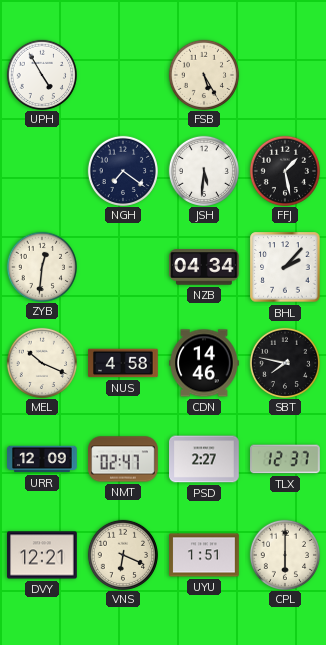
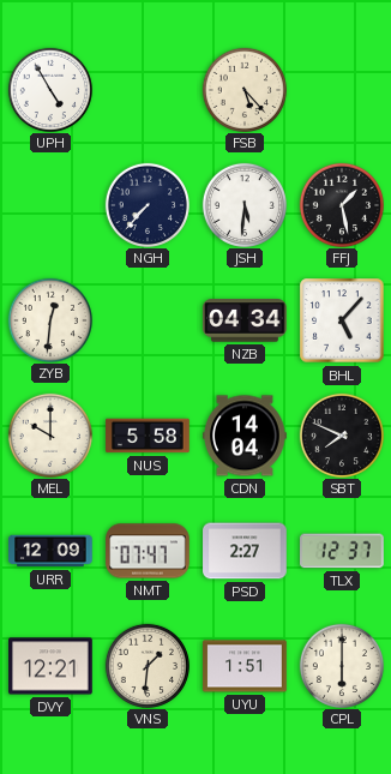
FSB: 5:25 -> 5:23
NGH: 7:21 -> 7:37
BHL: 2:07 -> 5:07
MEL: 10:19 -> 10:00
NUS: 4:58 -> 5:58
CDN: 14:46 -> 14:04
SBT: 7:47 -> 7:49
NMT: 02:47 -> 07:47
VNS: 6:19 -> 1:31
